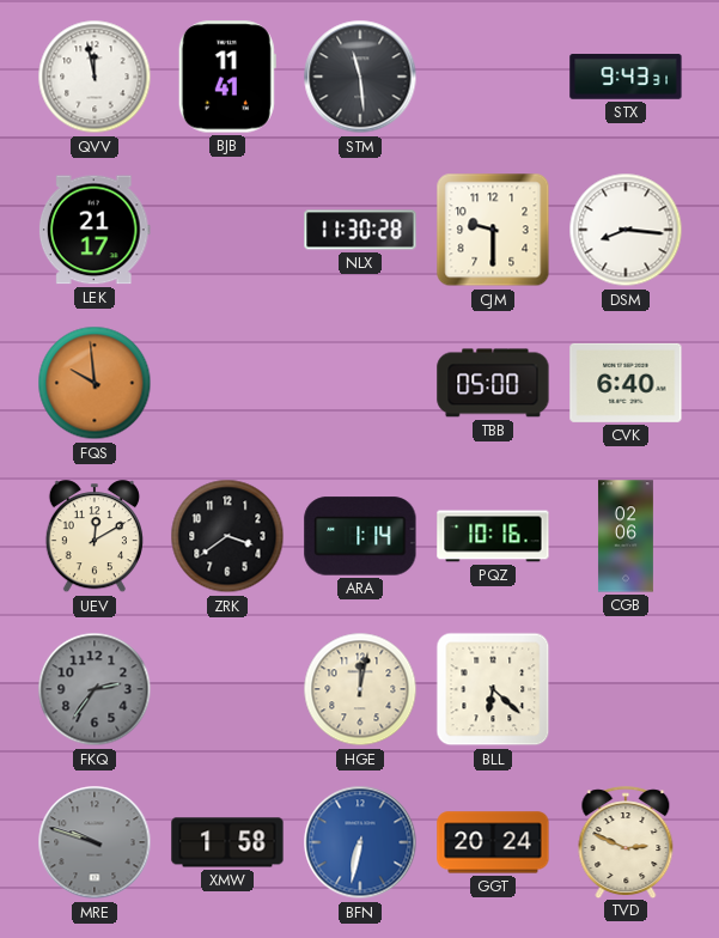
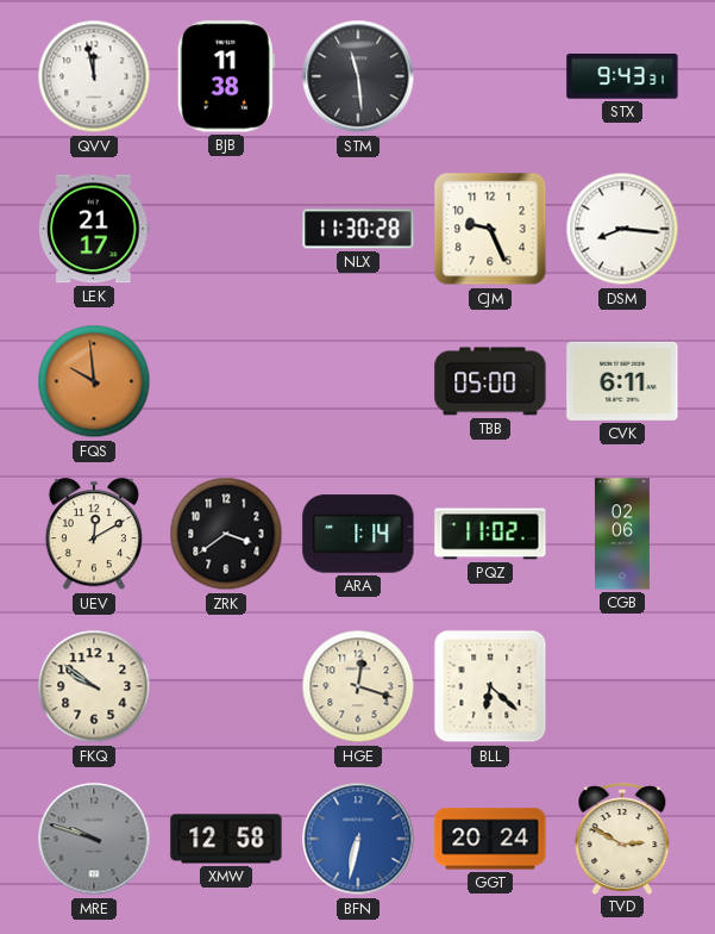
BJB: 11:41 -> 11:38
CJM: 9:30 -> 9:26
CVK: 6:40 -> 6:11
PQZ: 10:16 -> 11:02
FKQ: 2:36 -> 9:51
FKQ dial: grey -> cream
HGE: 12:02 -> 12:18
XMW: 1:58 -> 12:58
TVD: 2:49 -> 2:50
